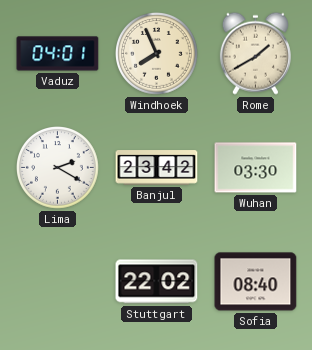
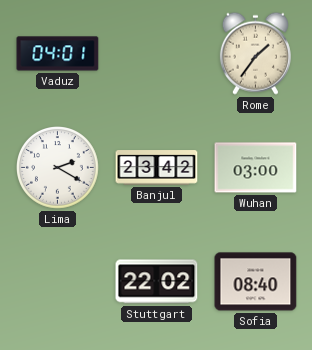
Windhoek: 7:56 -> none
Rome: 1:40 -> 1:36
Wuhan: 03:30 -> 03:00
